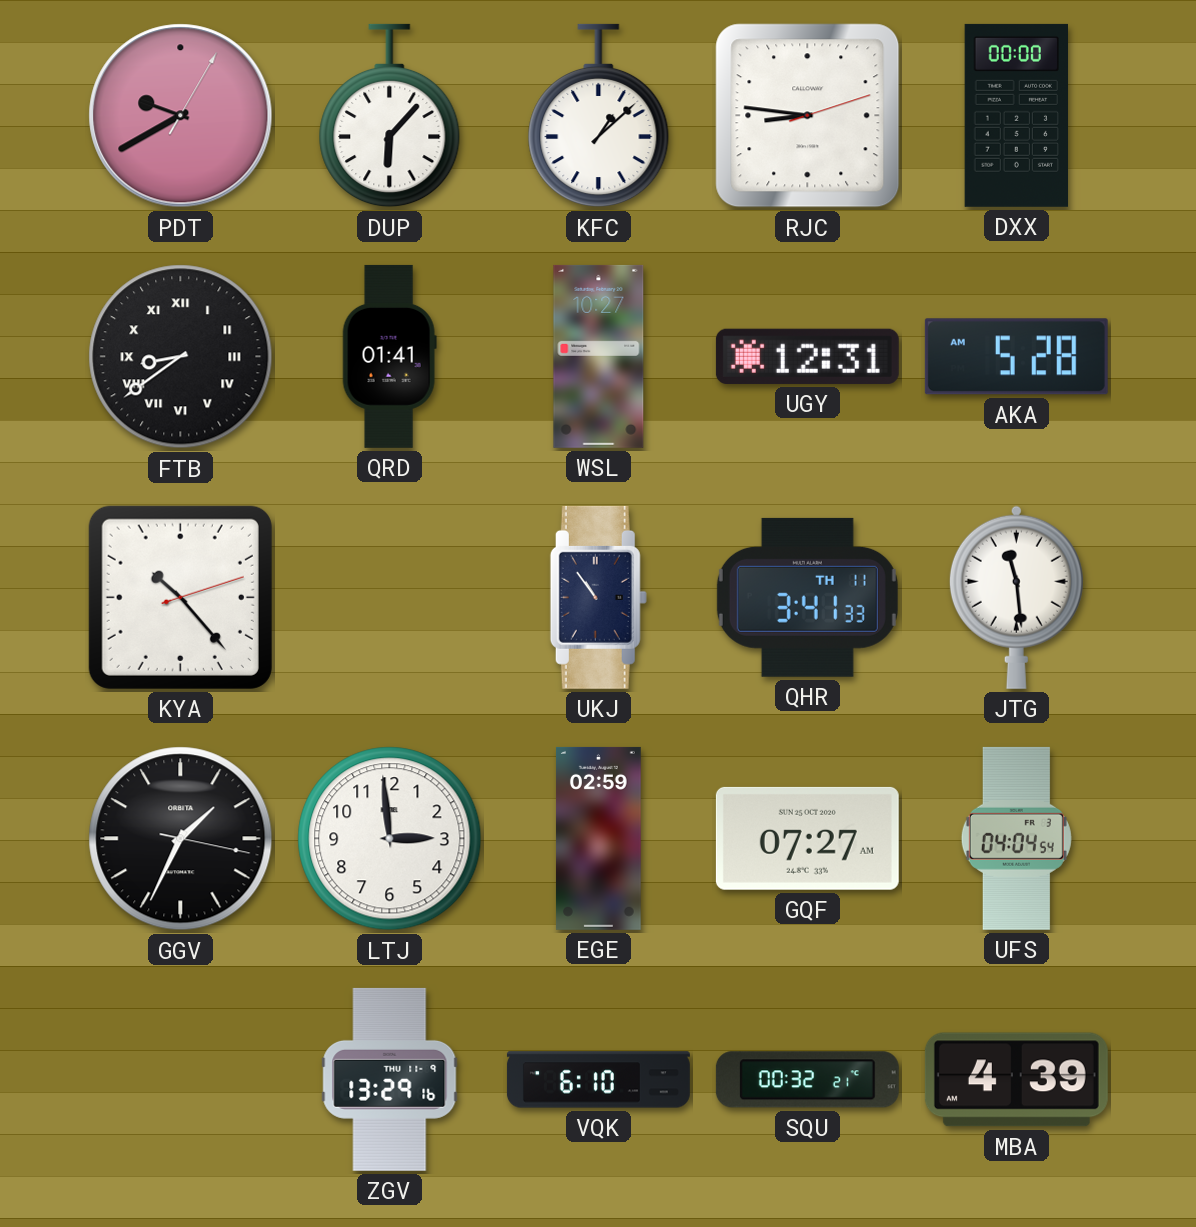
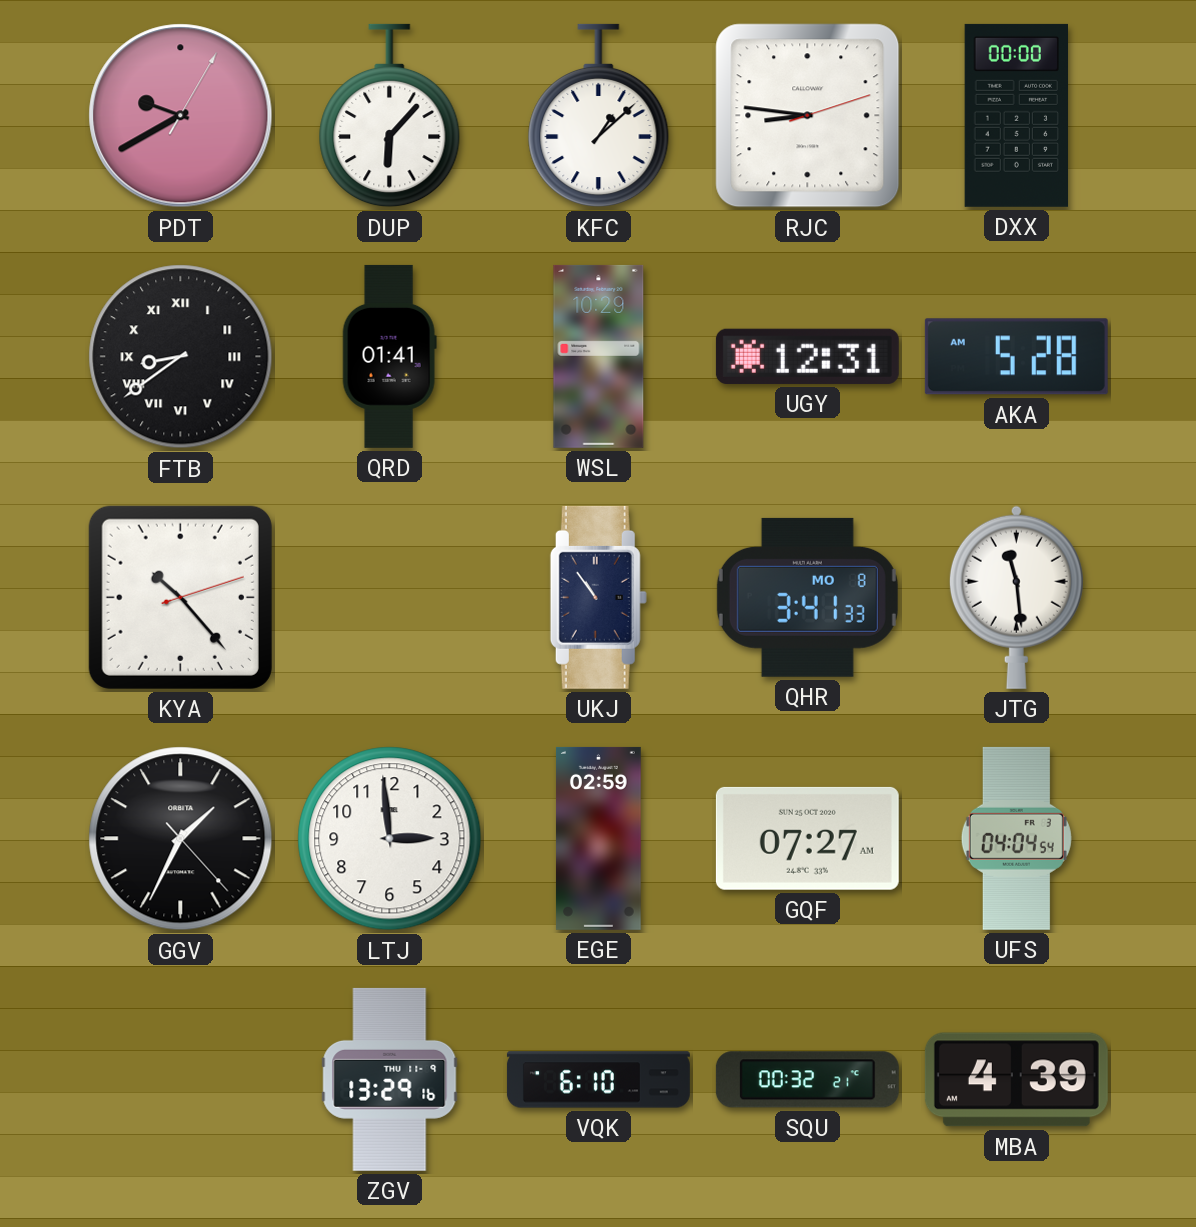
WSL: 10:27 -> 10:29
QHR date: TH 11 -> MO 8
GGV: 1:34:17 -> 1:34:23
